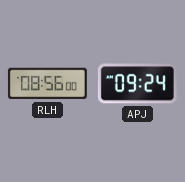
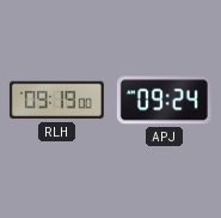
RLH: 08:56 -> 09:19
